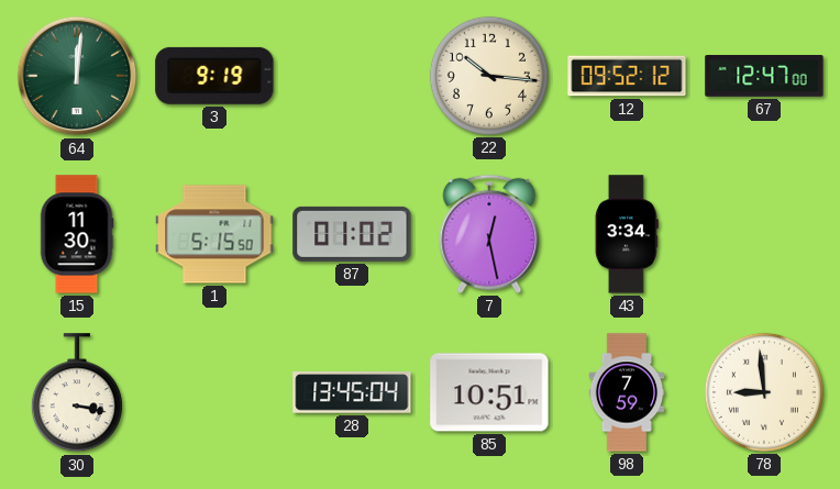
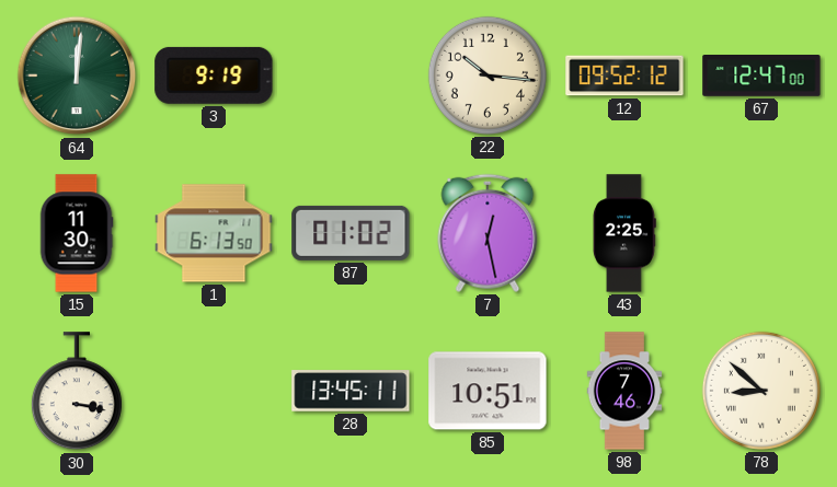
1: 5:15 -> 6:13
43: 3:34 -> 2:25
28: 13:45:04 -> 13:45:11
98: 7:59 -> 7:46
78: 8:59 -> 8:52
